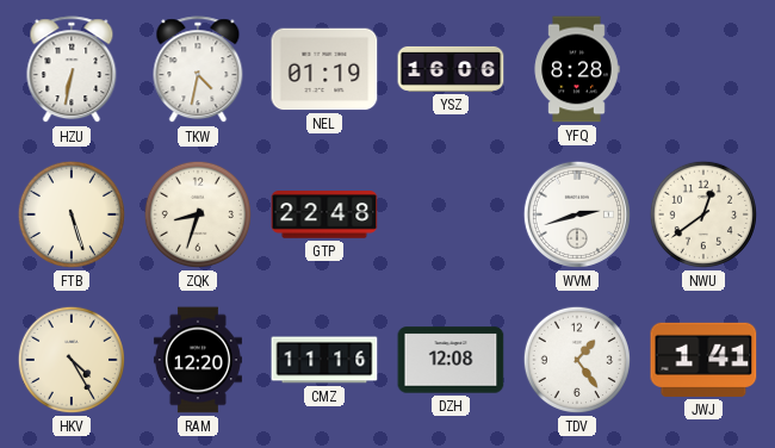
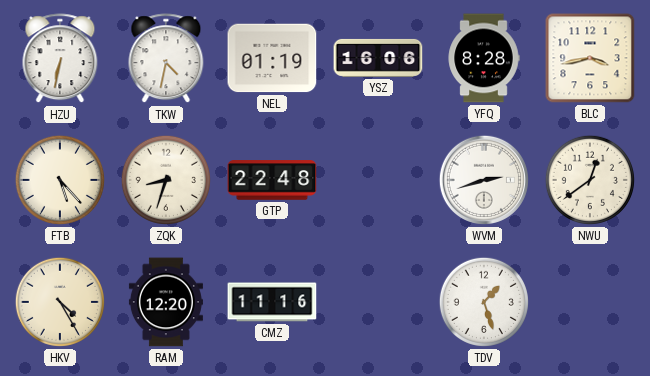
BLC: none -> 3:43
FTB: 5:27 -> 5:23
DZH: 12:08 -> none
TDV: 1:24 -> 1:27
JWJ: 1:41 -> none
